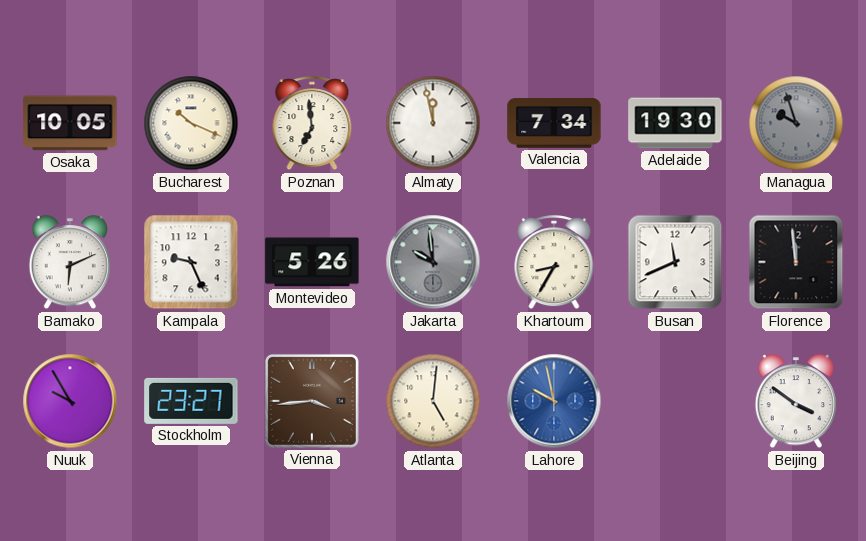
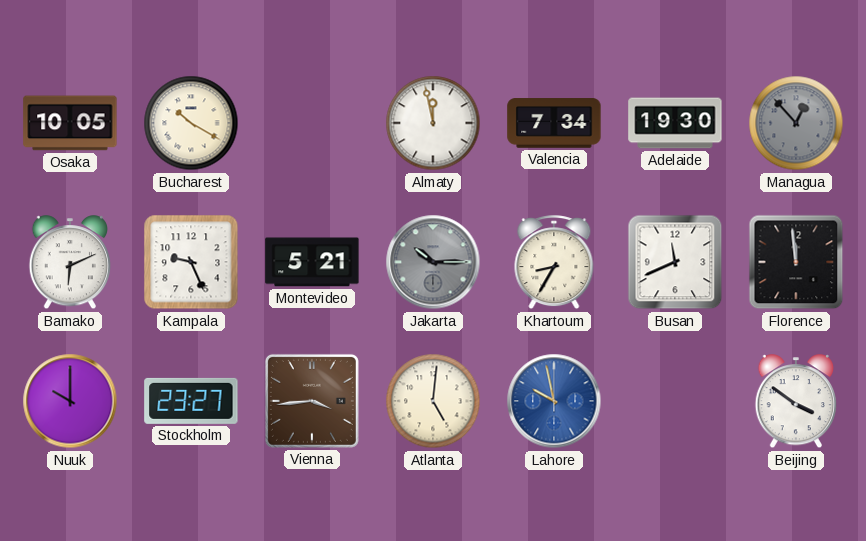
Bucharest: 10:19 -> 10:20
Poznan: 6:59 -> none
Managua: 9:57 -> 12:53
Montevideo: 5:26 -> 5:21
Jakarta: 9:59 -> 10:15
Nuuk: 9:55 -> 10:00
